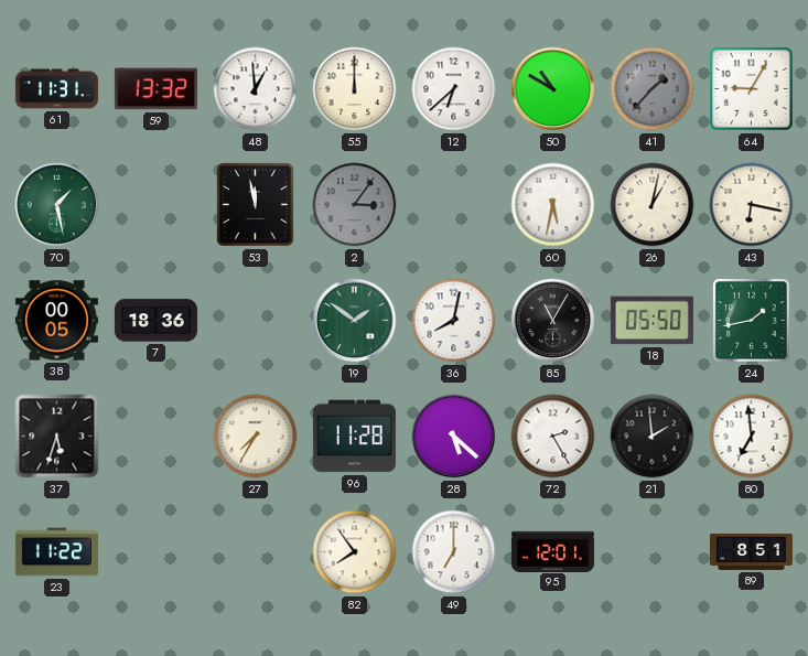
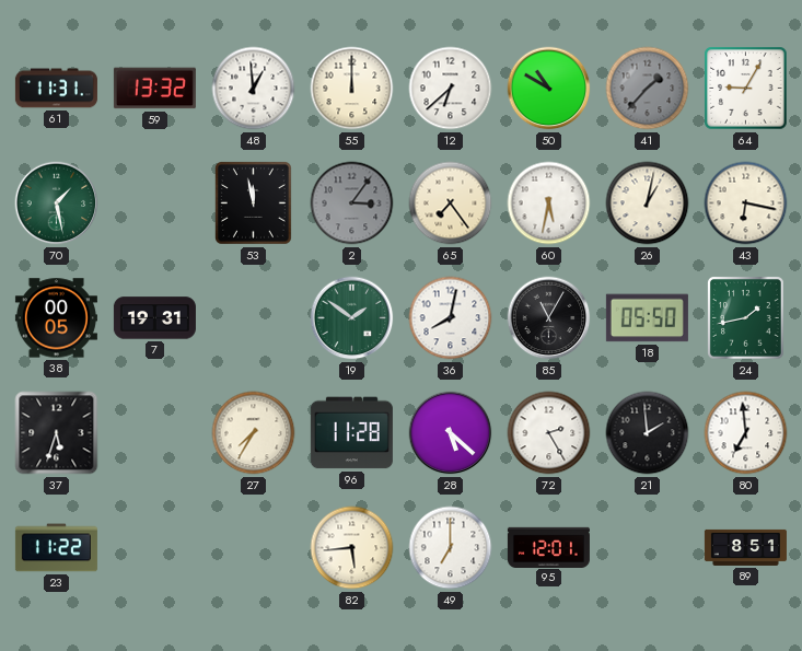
65: none -> 7:24
7: 18:36 -> 19:31
82: 7:54 -> 5:44
